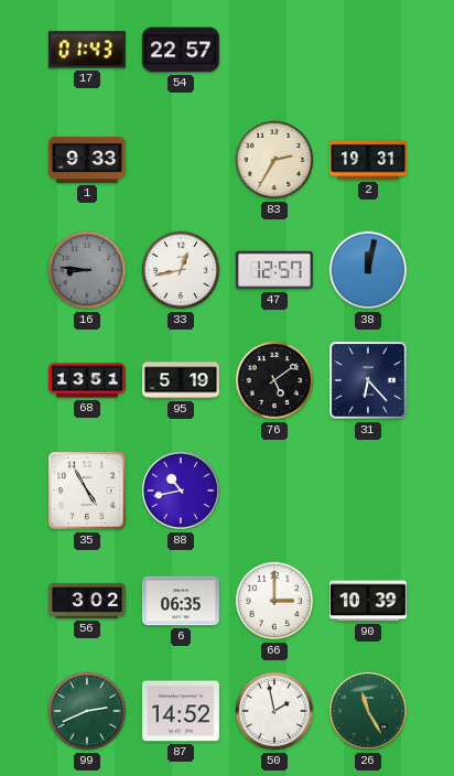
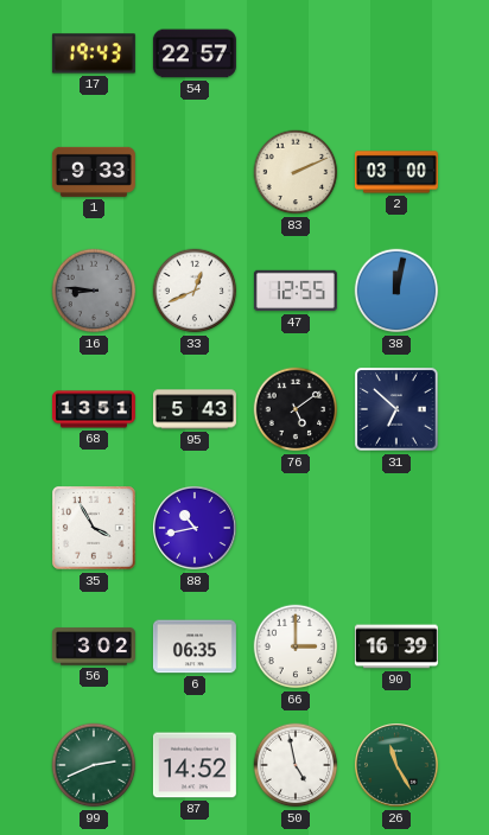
17: 01:43 -> 19:43
83: 2:35 -> 2:11
2: 19:31 -> 03:00
33: 12:43 -> 12:41
47: 12:57 -> 12:55
95: 5:19 -> 5:43
31: 6:23 -> 6:52
35: 4:55 -> 3:55
90: 10:39 -> 16:39
50: 1:58 -> 4:58
